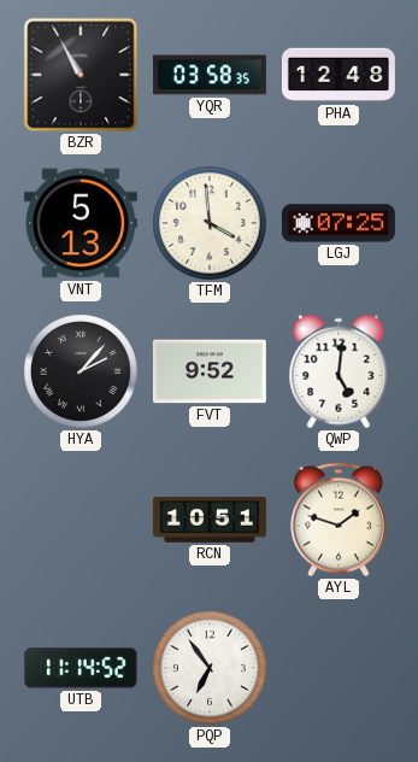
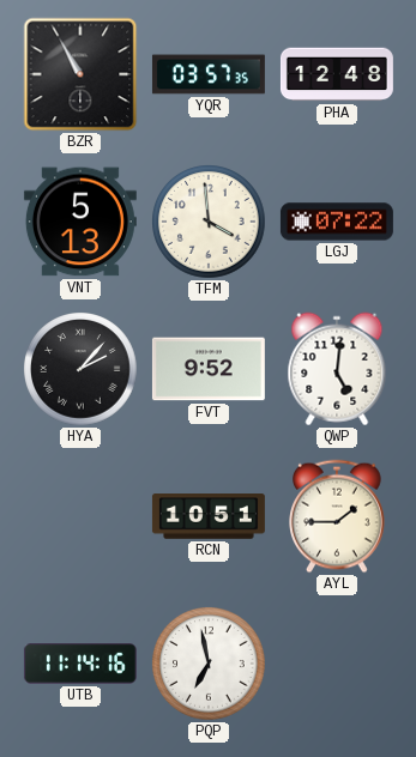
YQR: 03:58 -> 03:57
LGJ: 07:25 -> 07:22
AYL: 1:48 -> 1:45
UTB: 11:14:52 -> 11:14:16
PQP: 6:54 -> 6:58
